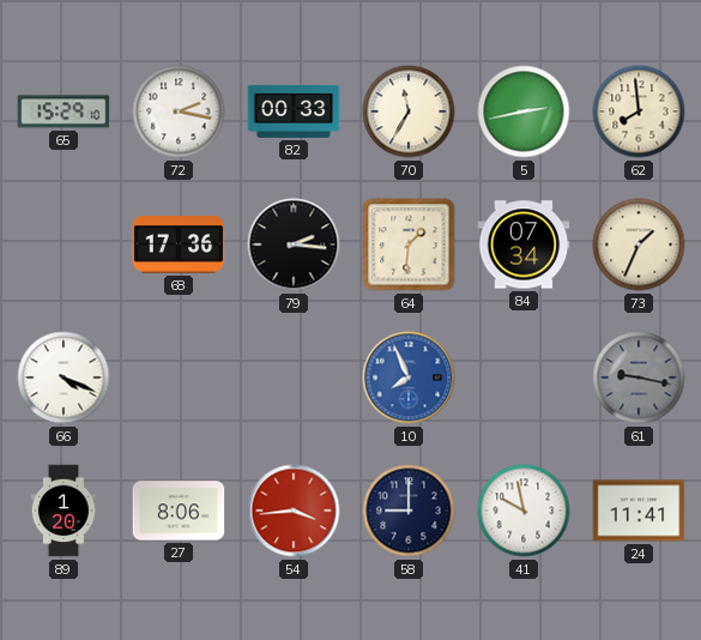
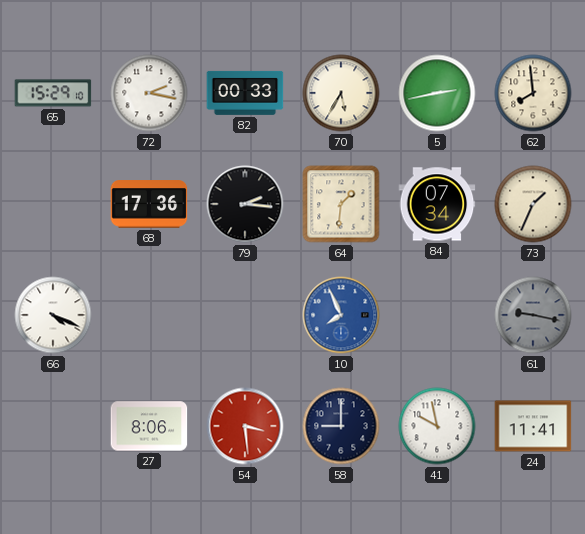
70: 11:35 -> 5:35
89: 1:20 -> none
54: 3:44 -> 3:29
